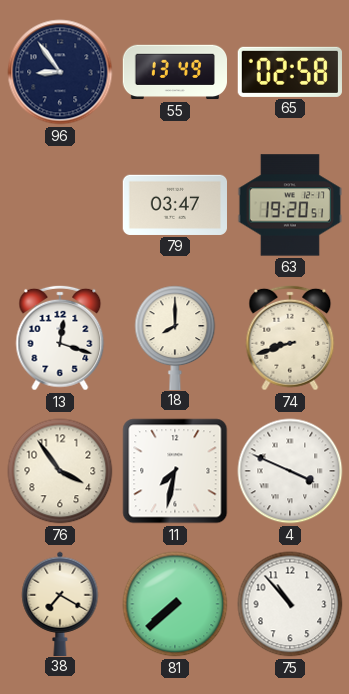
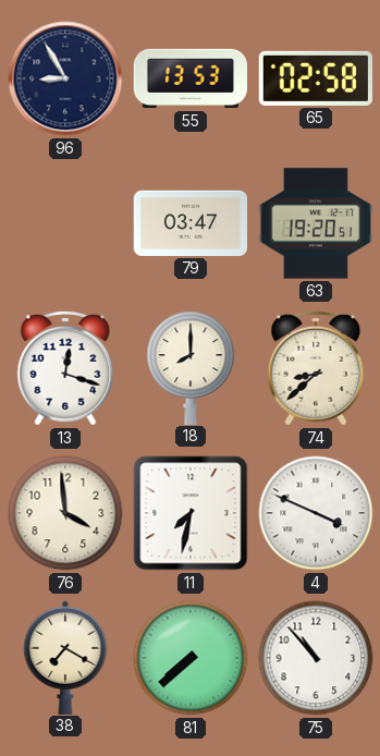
96: 8:54 -> 8:55
55: 13:49 -> 13:53
74: 8:42 -> 8:38
76: 3:54 -> 3:59
